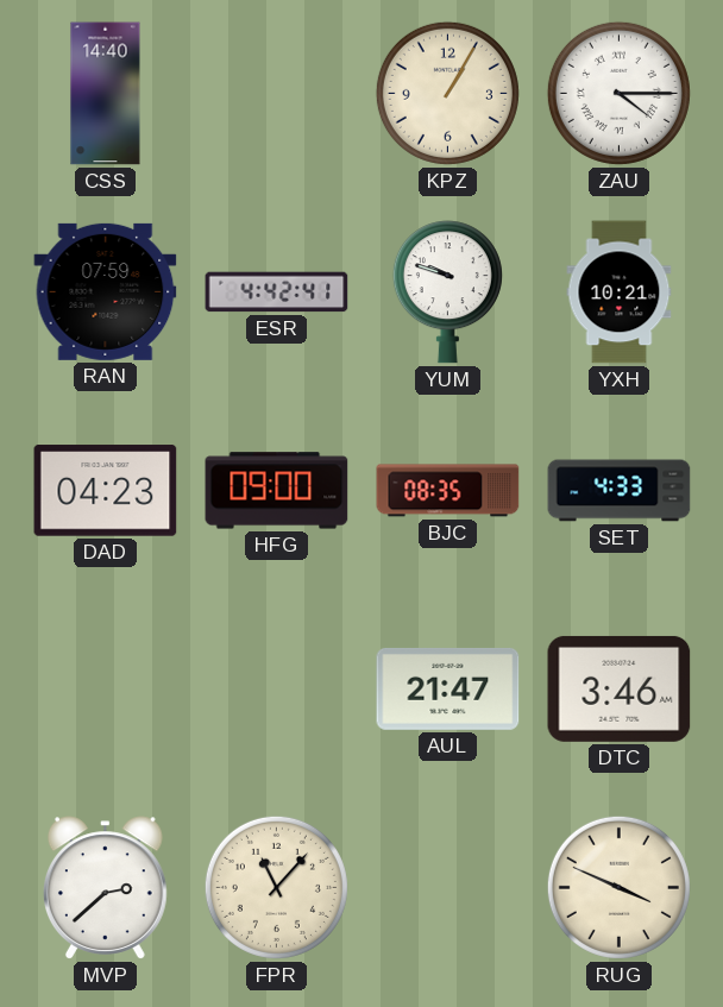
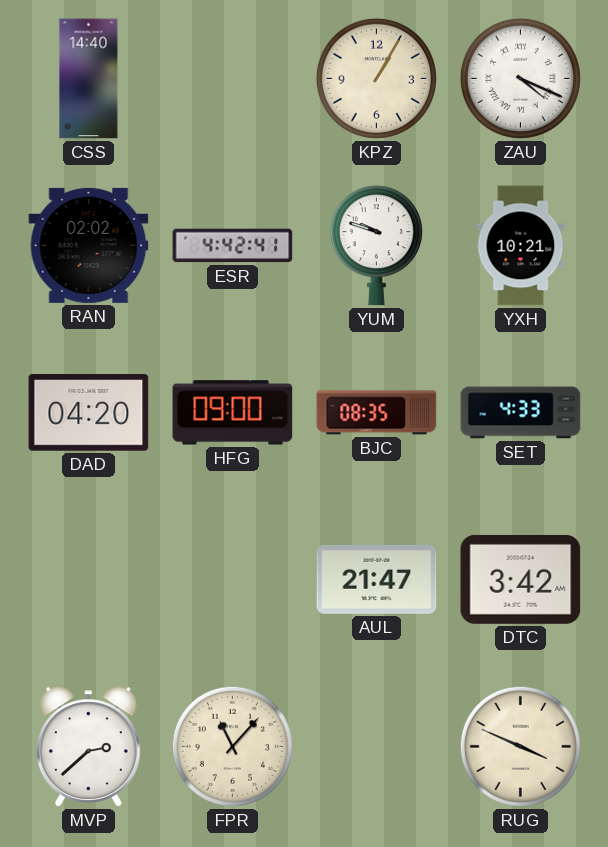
ZAU: 4:15 -> 4:19
RAN: 07:59 -> 02:02
DAD: 04:23 -> 04:20
DTC: 3:46 -> 3:42
